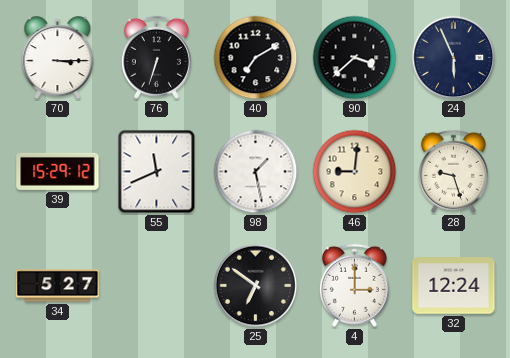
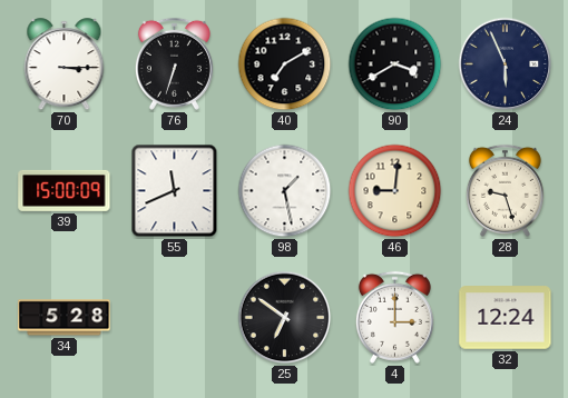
90: 3:38 -> 3:40
39: 15:29 -> 15:00
34: 5:27 -> 5:28
